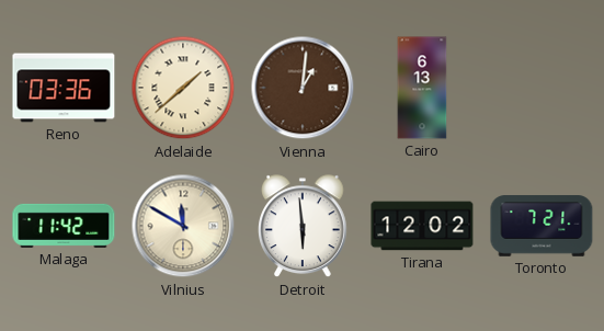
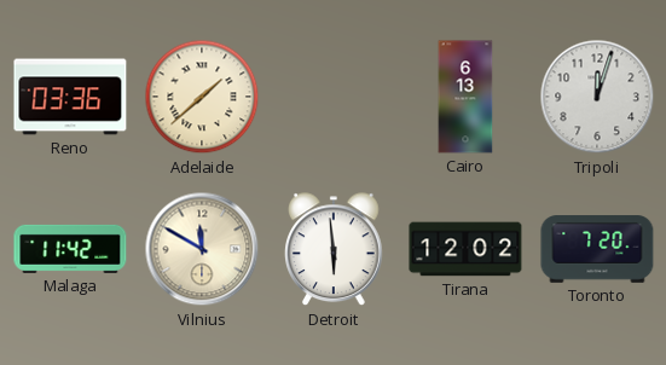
Vienna: 1:01 -> none
Tripoli: none -> 12:03
Toronto: 7:21 -> 7:20
